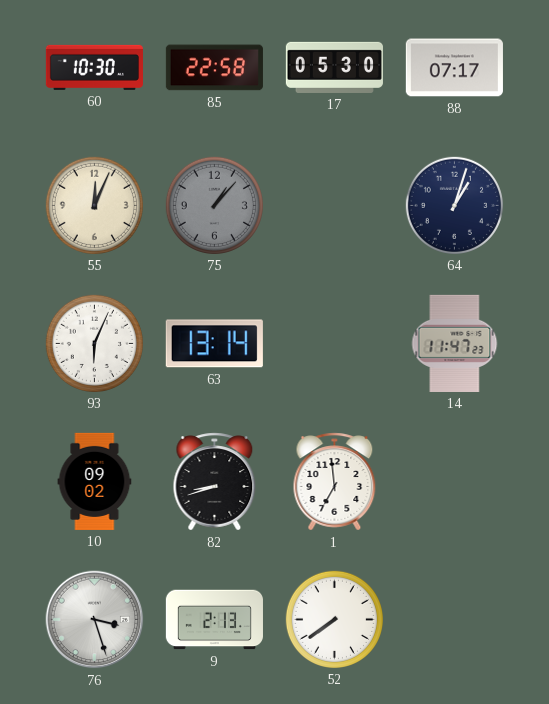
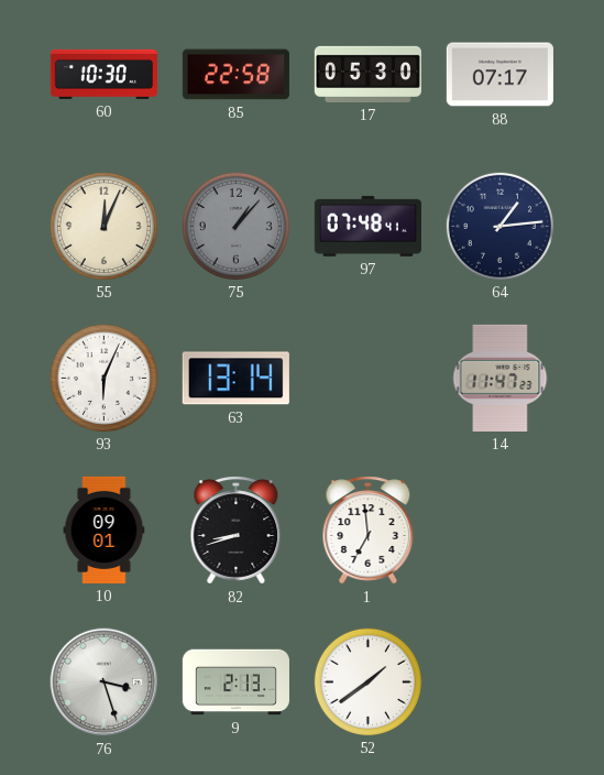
97: none -> 07:48
64: 1:03 -> 1:14
10: 09:02 -> 09:01
52: 7:39 -> 1:39
